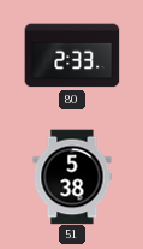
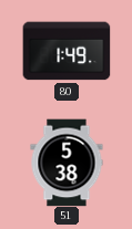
80: 2:33 -> 1:49
